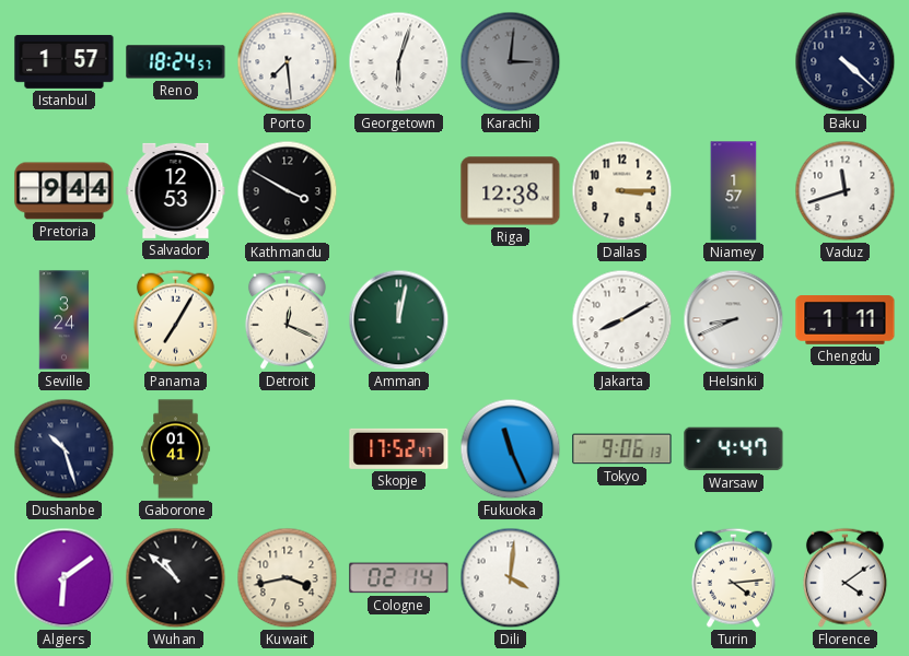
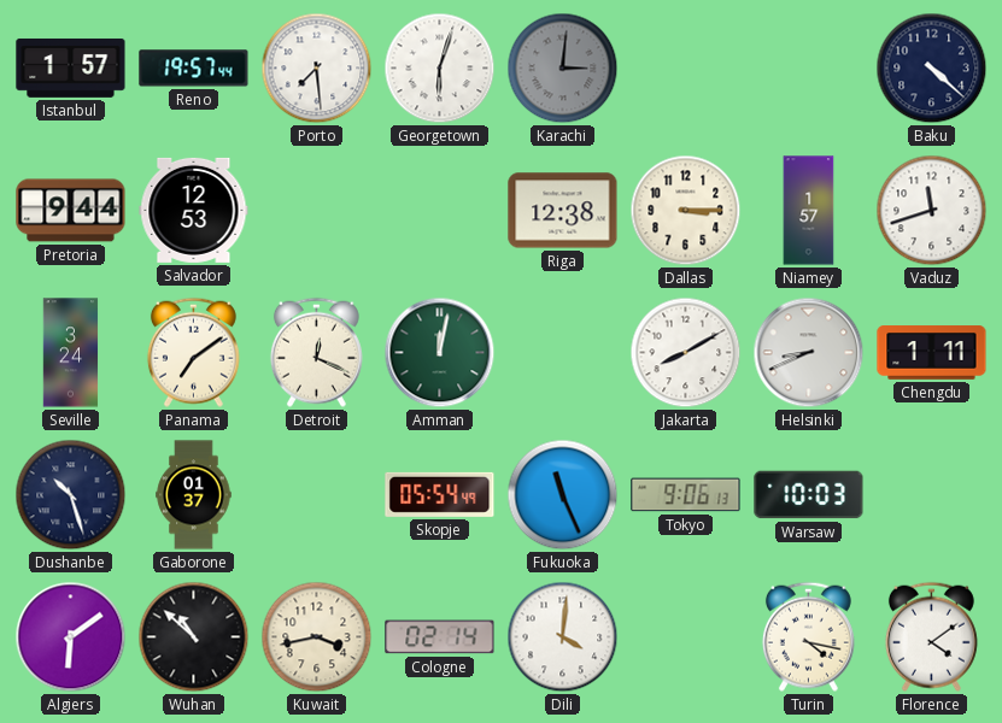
Reno: 18:24 -> 19:57
Kathmandu: 3:50 -> none
Panama: 7:05 -> 7:09
Gaborone: 01:41 -> 01:37
Skopje: 17:52 -> 05:54
Warsaw: 4:47 -> 10:03
Turin: 4:14 -> 4:17
